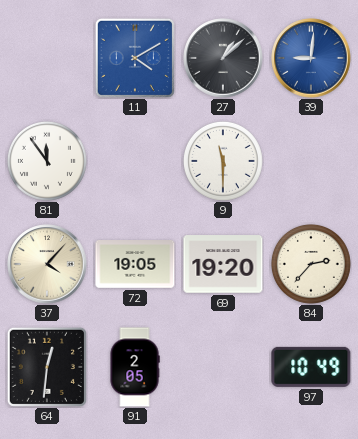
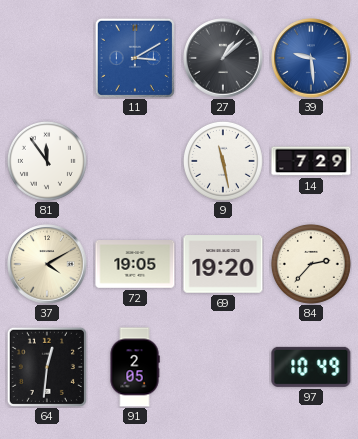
11: 4:10 -> 3:10
39: 9:01 -> 9:29
9: 11:30 -> 11:28
14: none -> 7:29
37: 4:07 -> 4:10
